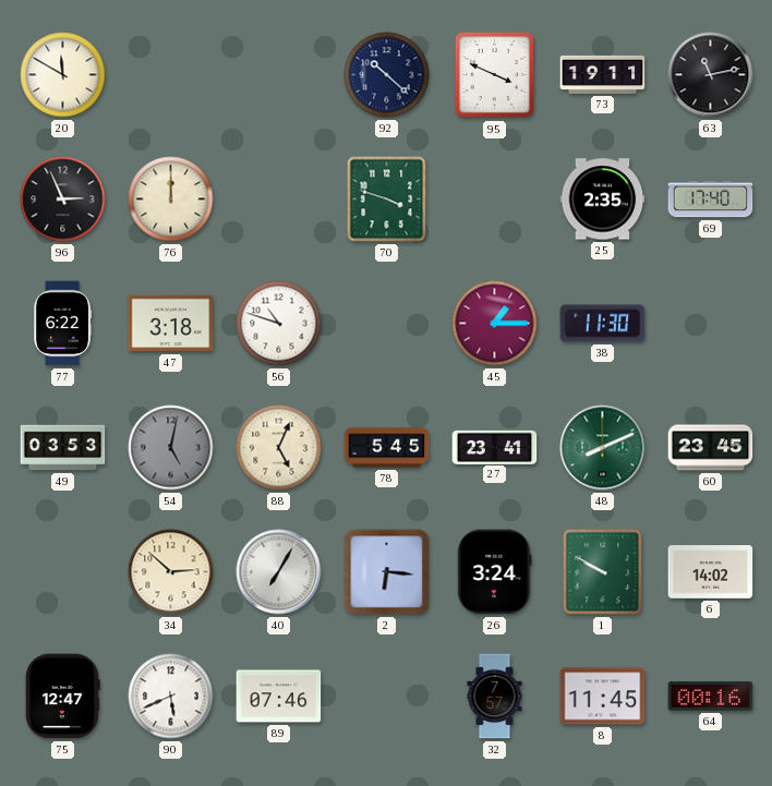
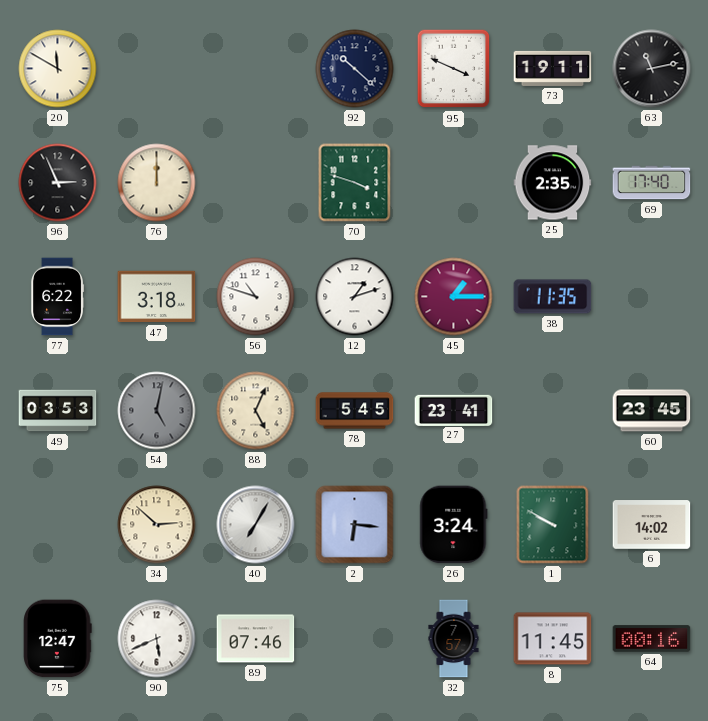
12: none -> 1:12
38: 11:30 -> 11:35
48: 8:11 -> none
